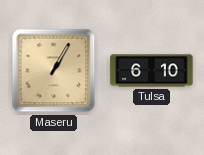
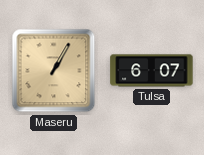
Tulsa: 6:10 -> 6:07
